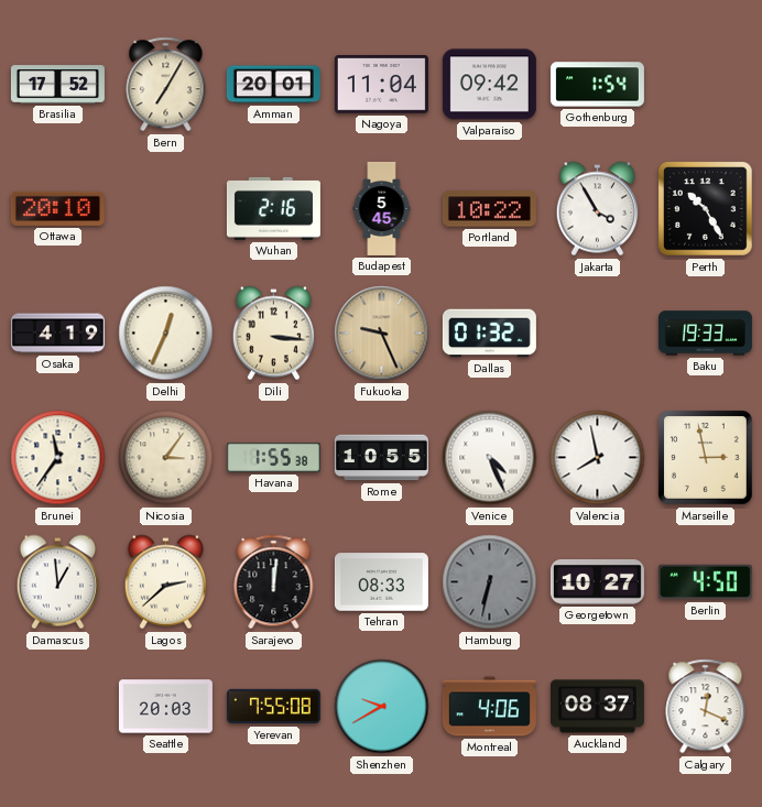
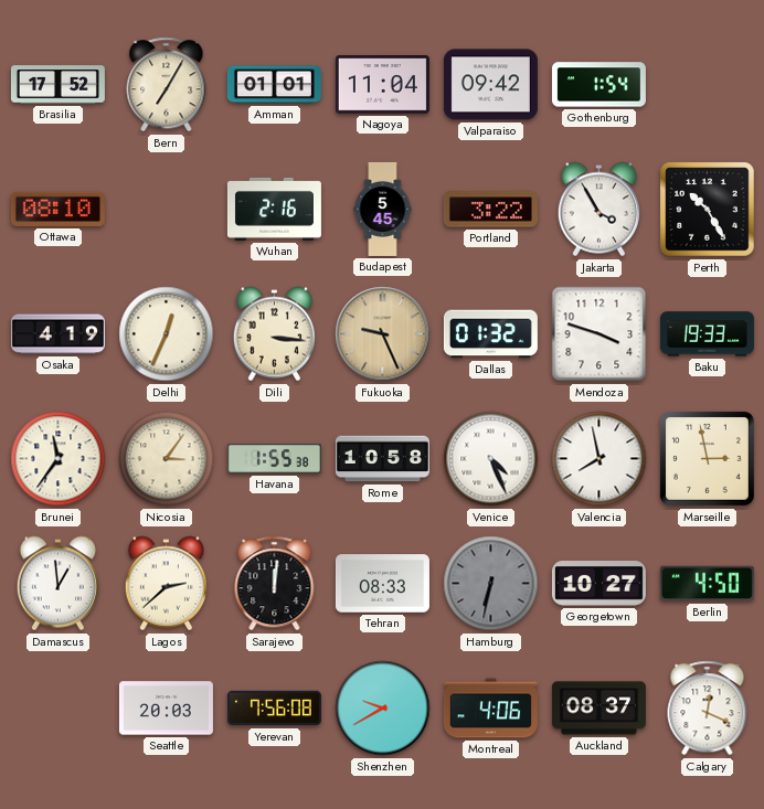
Amman: 20:01 -> 01:01
Ottawa: 20:10 -> 08:10
Portland: 10:22 -> 3:22
Mendoza: none -> 3:48
Rome: 10:55 -> 10:58
Yerevan: 7:55 -> 7:56
